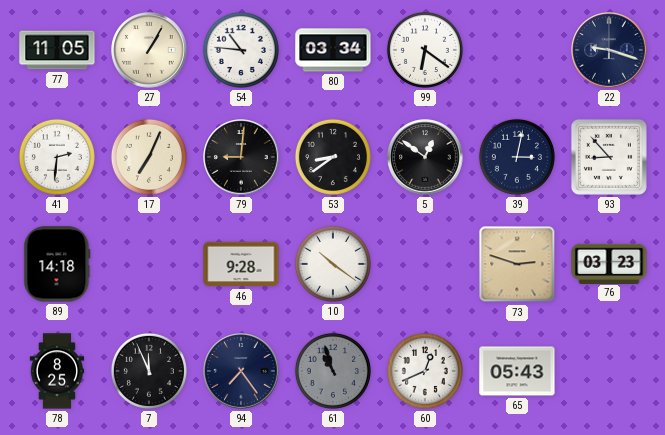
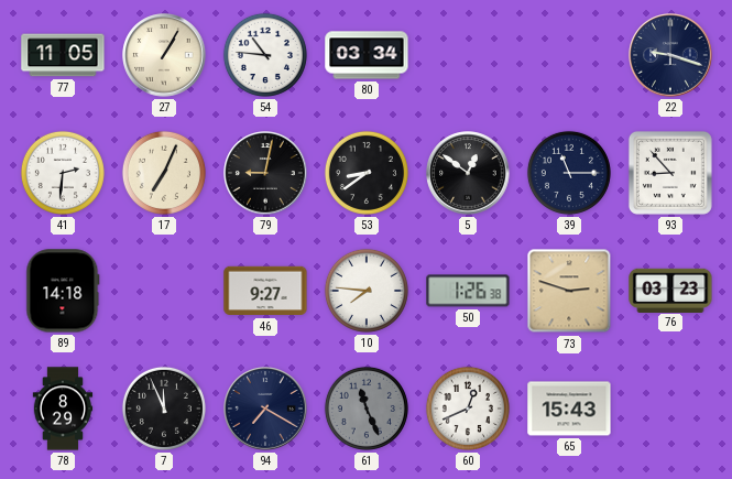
99: 6:21 -> none
79: 9:01 -> 9:02
39: 3:02 -> 11:15
46: 9:28 -> 9:27
10: 10:21 -> 7:46
50: none -> 1:26
78: 8:25 -> 8:29
94: 7:24 -> 7:20
61: 10:57 -> 11:26
65: 05:43 -> 15:43
